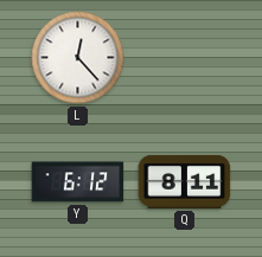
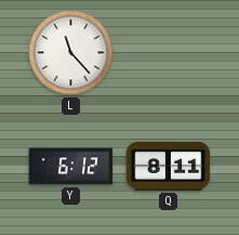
L: 12:23 -> 11:23
